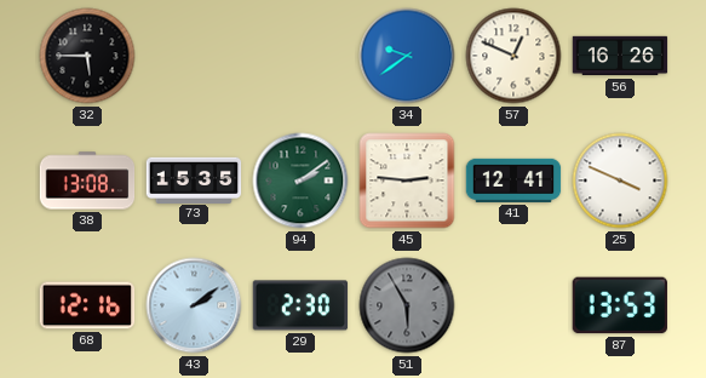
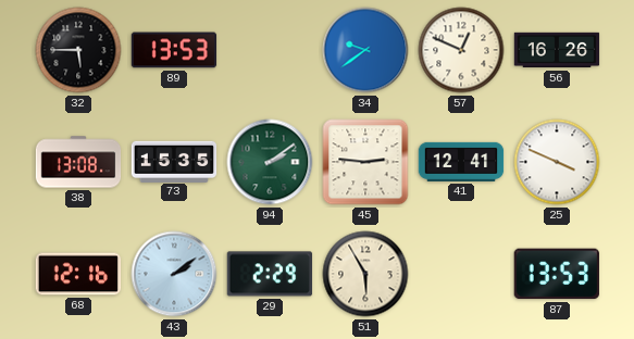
89: none -> 13:53
29: 2:30 -> 2:29
51 dial: grey -> cream
